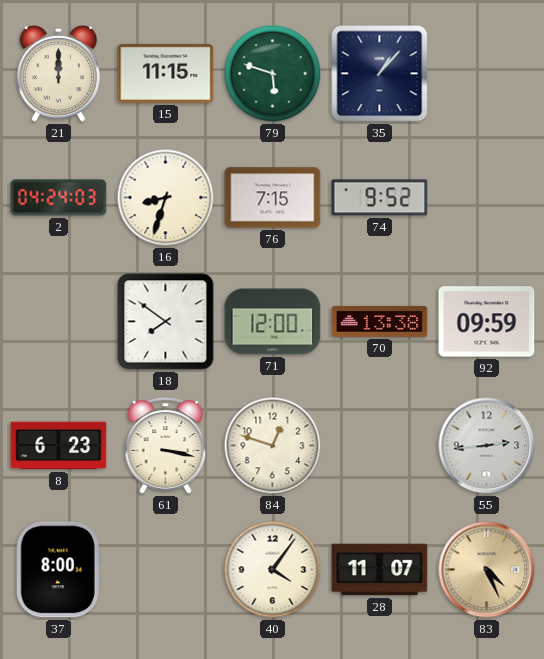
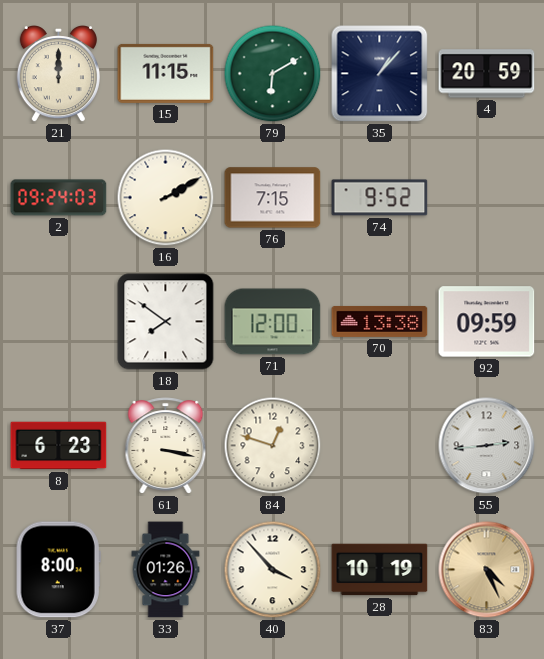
79: 5:48 -> 6:10
4: none -> 20:59
2: 04:24 -> 09:24
16: 8:33 -> 2:10
33: none -> 01:26
40: 4:06 -> 3:53
28: 11:07 -> 10:19
